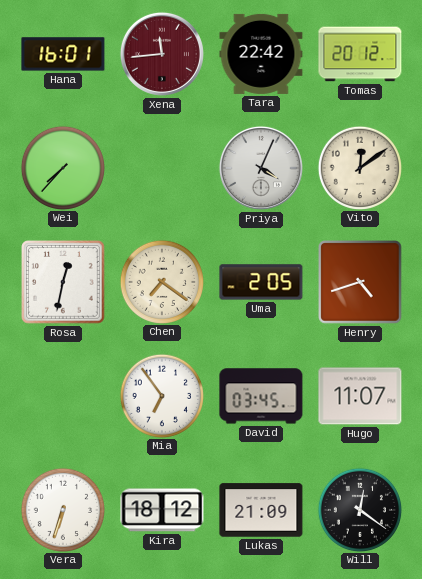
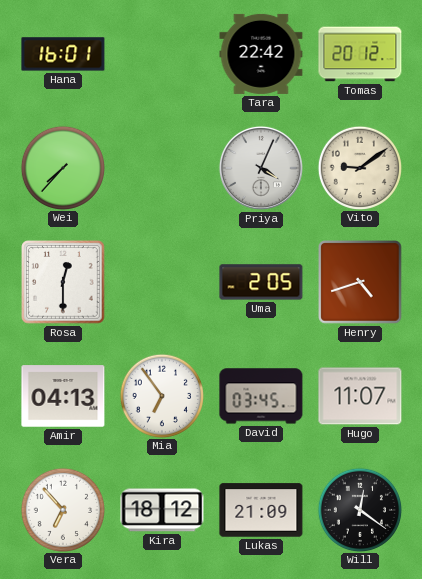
Xena: 11:44 -> none
Vito: 12:09 -> 9:09
Rosa: 12:32 -> 12:30
Chen: 7:21 -> none
Amir: none -> 04:13
Vera: 6:33 -> 6:53
